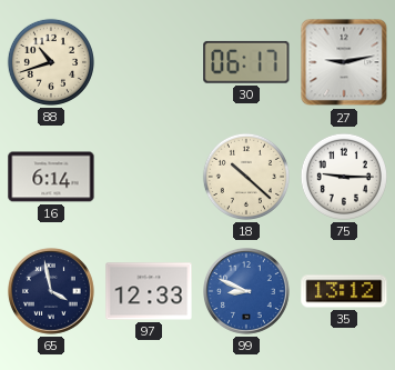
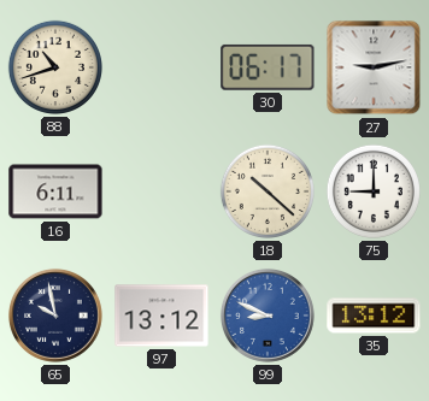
16: 6:14 -> 6:11
75: 9:15 -> 9:00
65: 3:58 -> 9:58
97: 12:33 -> 13:12
